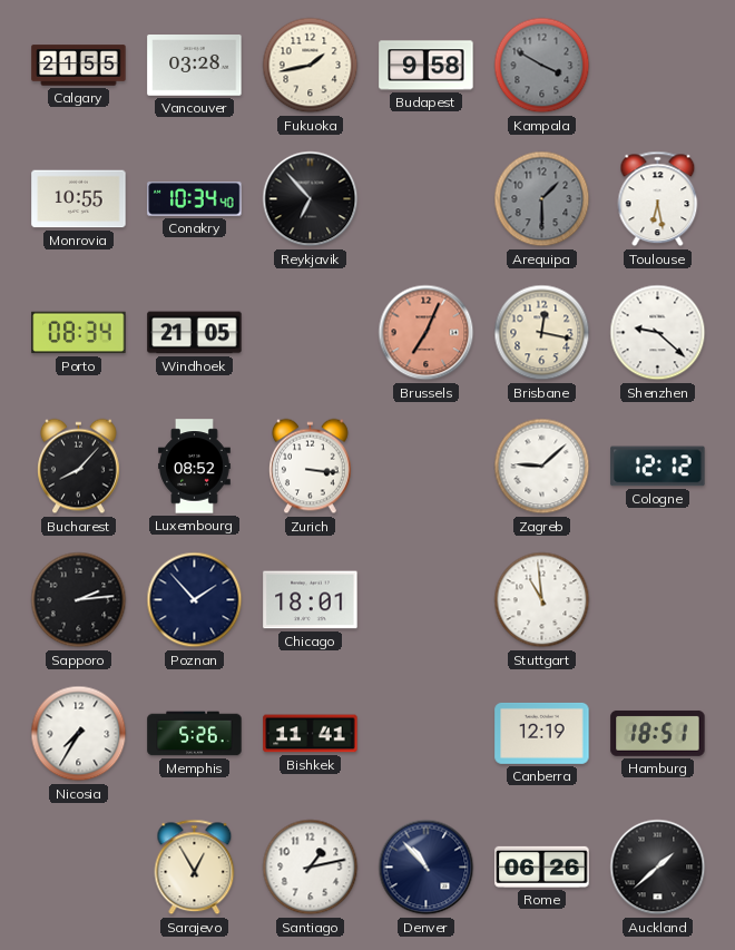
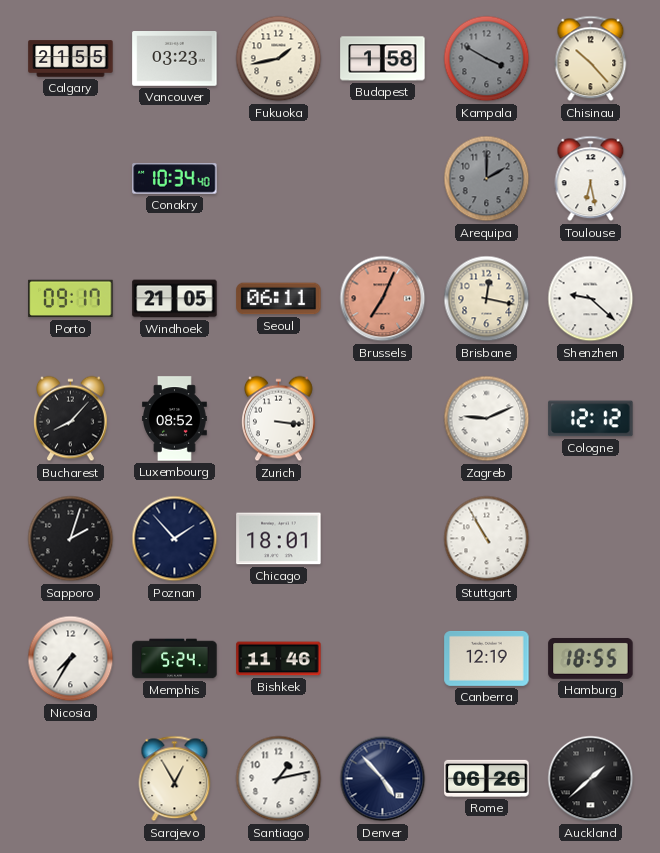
Vancouver: 03:28 -> 03:23
Budapest: 9:58 -> 1:58
Chisinau: none -> 10:23
Monrovia: 10:55 -> none
Reykjavik: 6:53 -> none
Arequipa: 1:30 -> 2:00
Porto: 08:34 -> 09:17
Seoul: none -> 06:11
Zagreb: 9:08 -> 9:11
Sapporo: 2:14 -> 2:03
Stuttgart: 10:59 -> 10:55
Memphis: 5:26 -> 5:24
Bishkek: 11:41 -> 11:46
Hamburg: 18:51 -> 18:55
Denver: 10:53 -> 4:53
